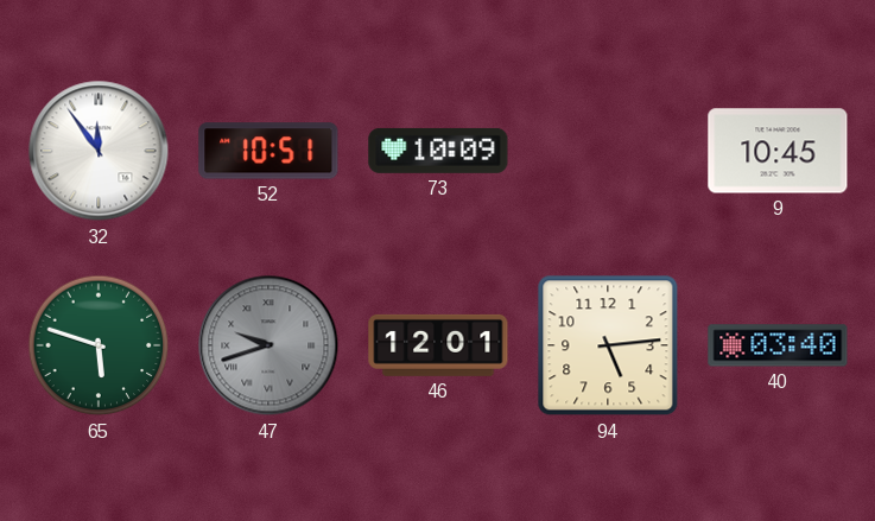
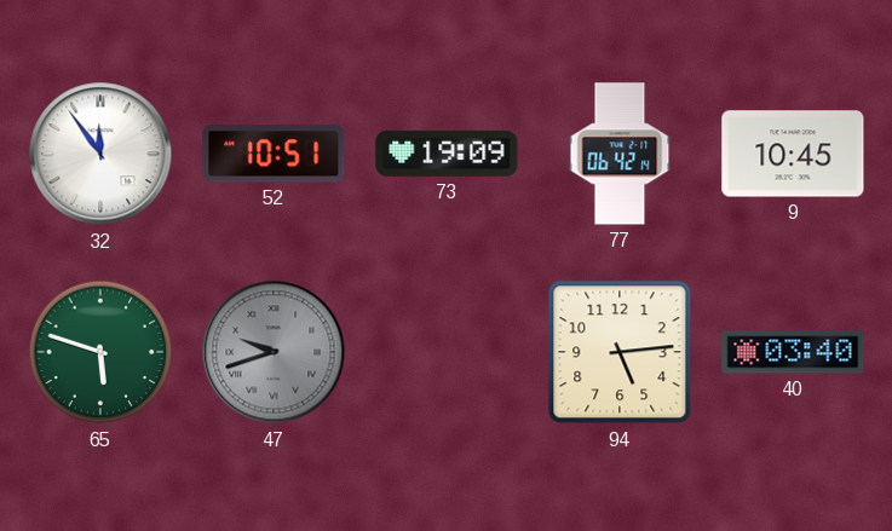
73: 10:09 -> 19:09
77: none -> 06:42
46: 12:01 -> none
